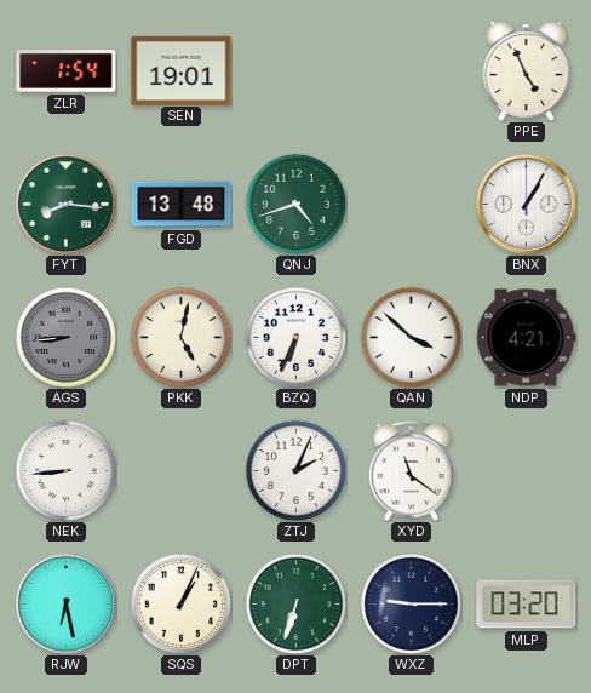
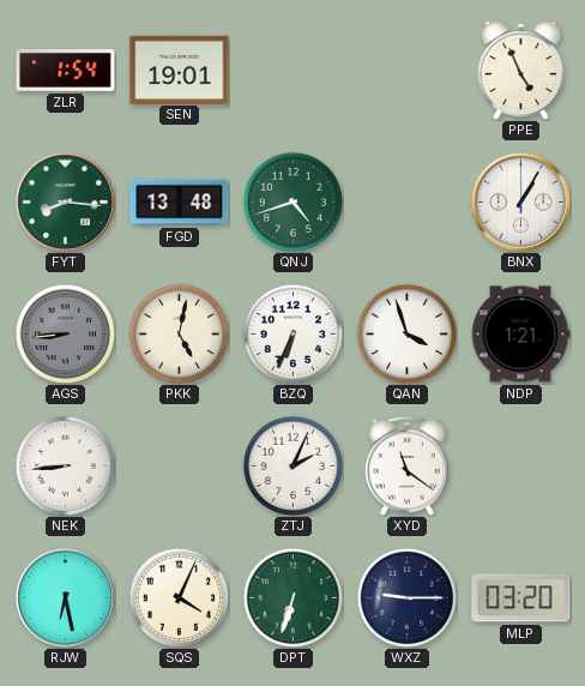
QAN: 3:52 -> 3:57
NDP: 4:21 -> 1:21
SQS: 1:04 -> 4:04
